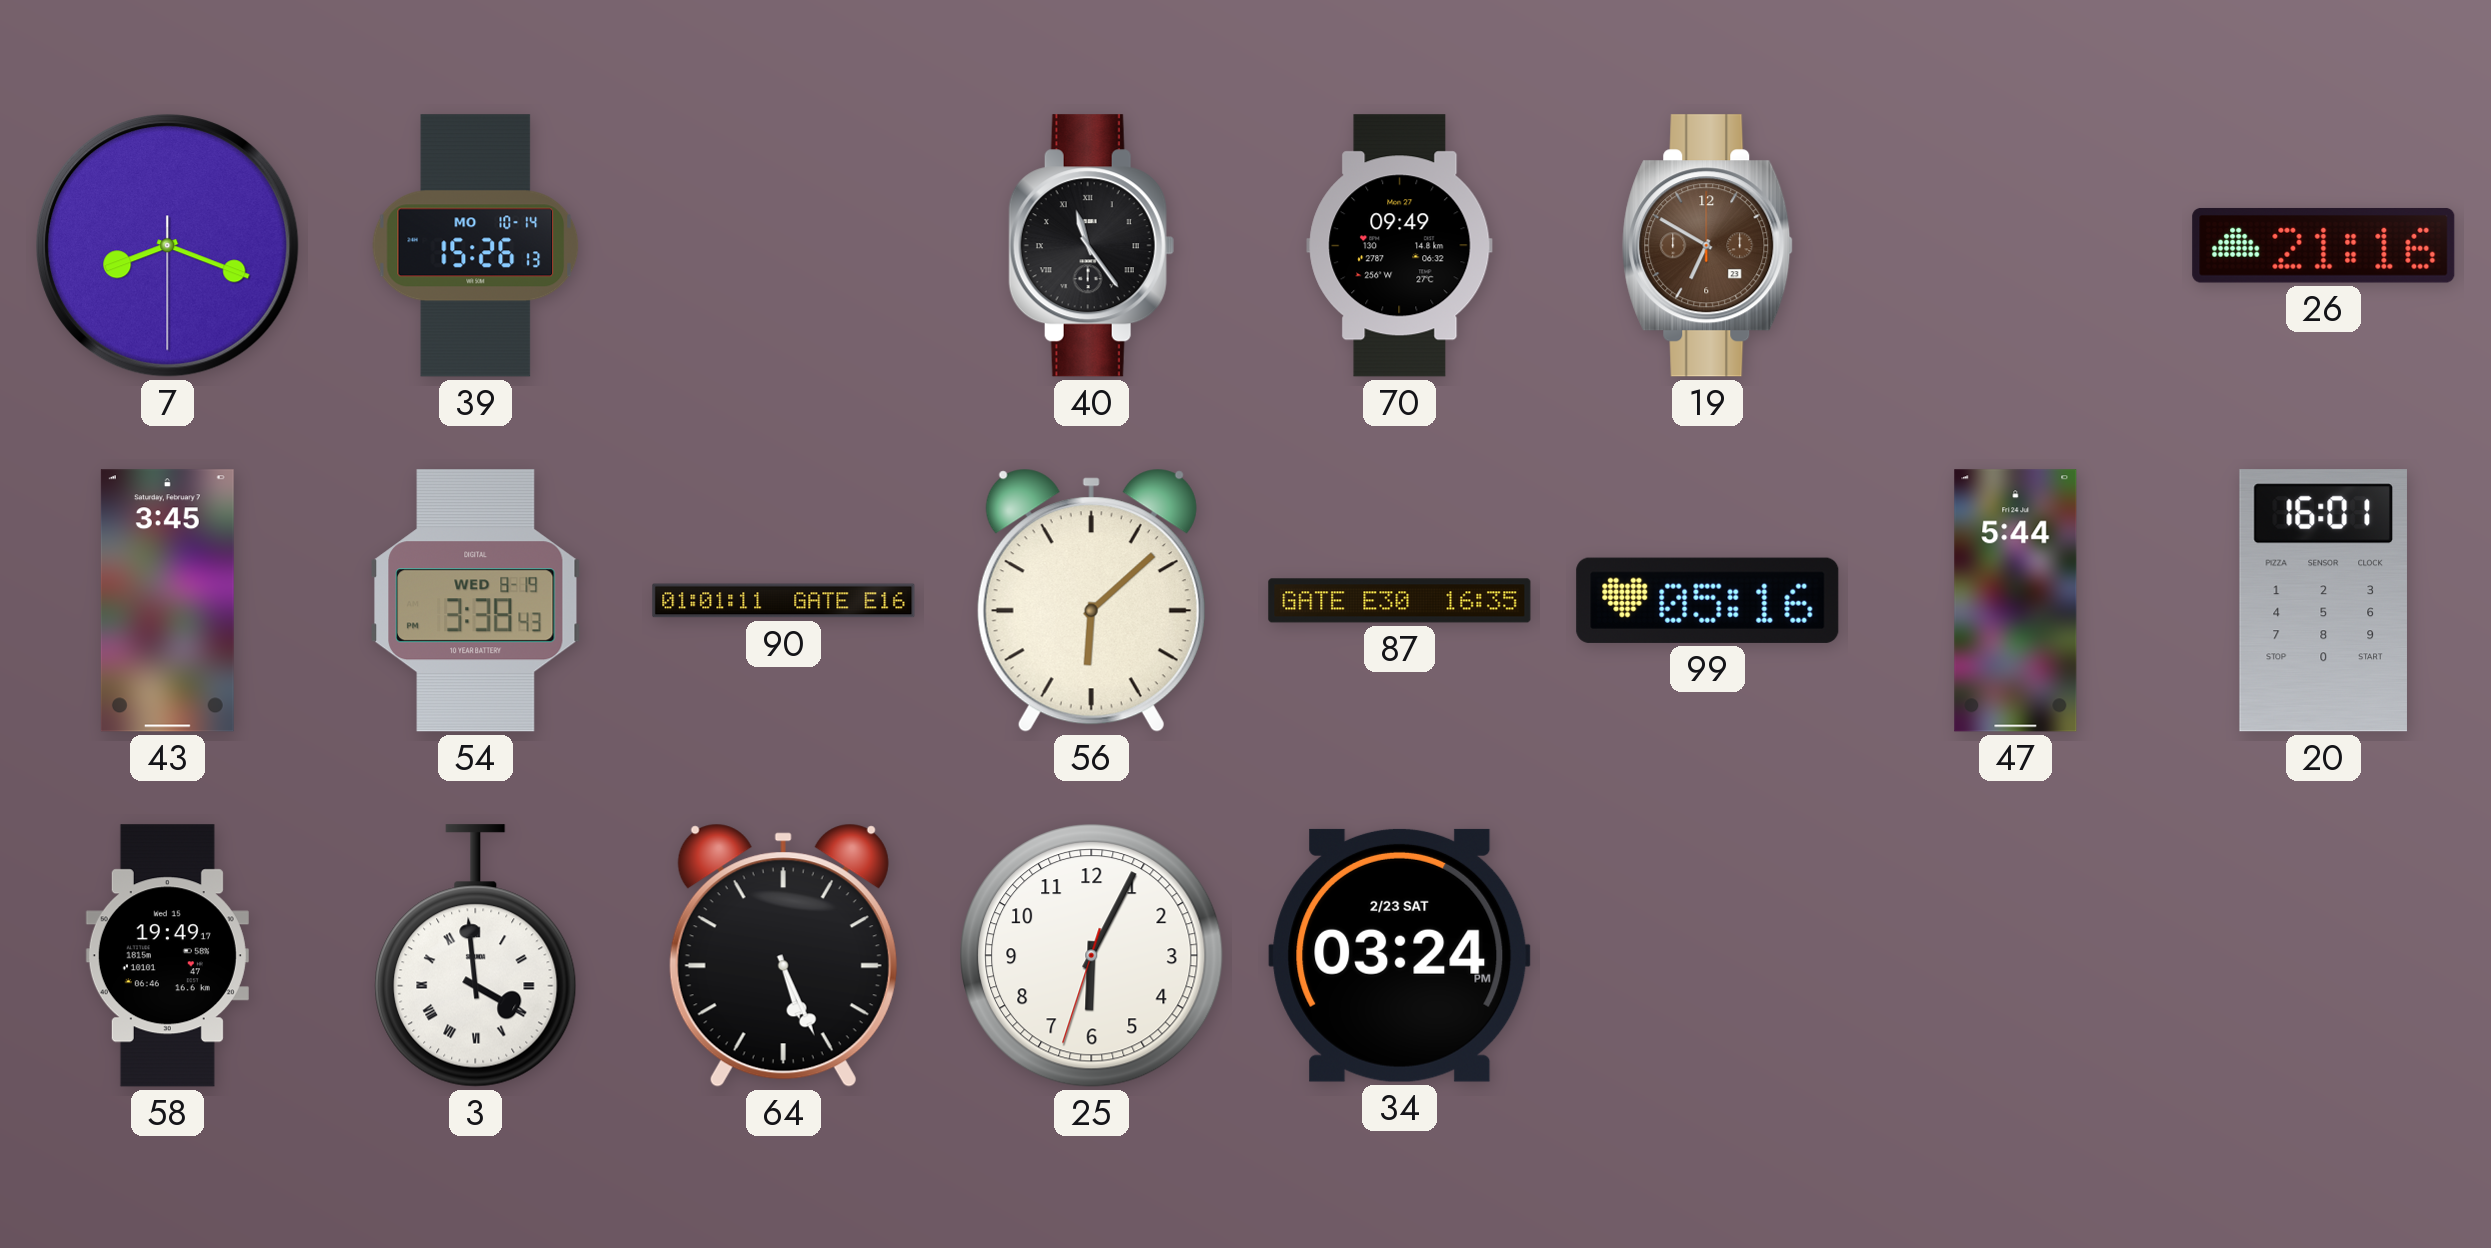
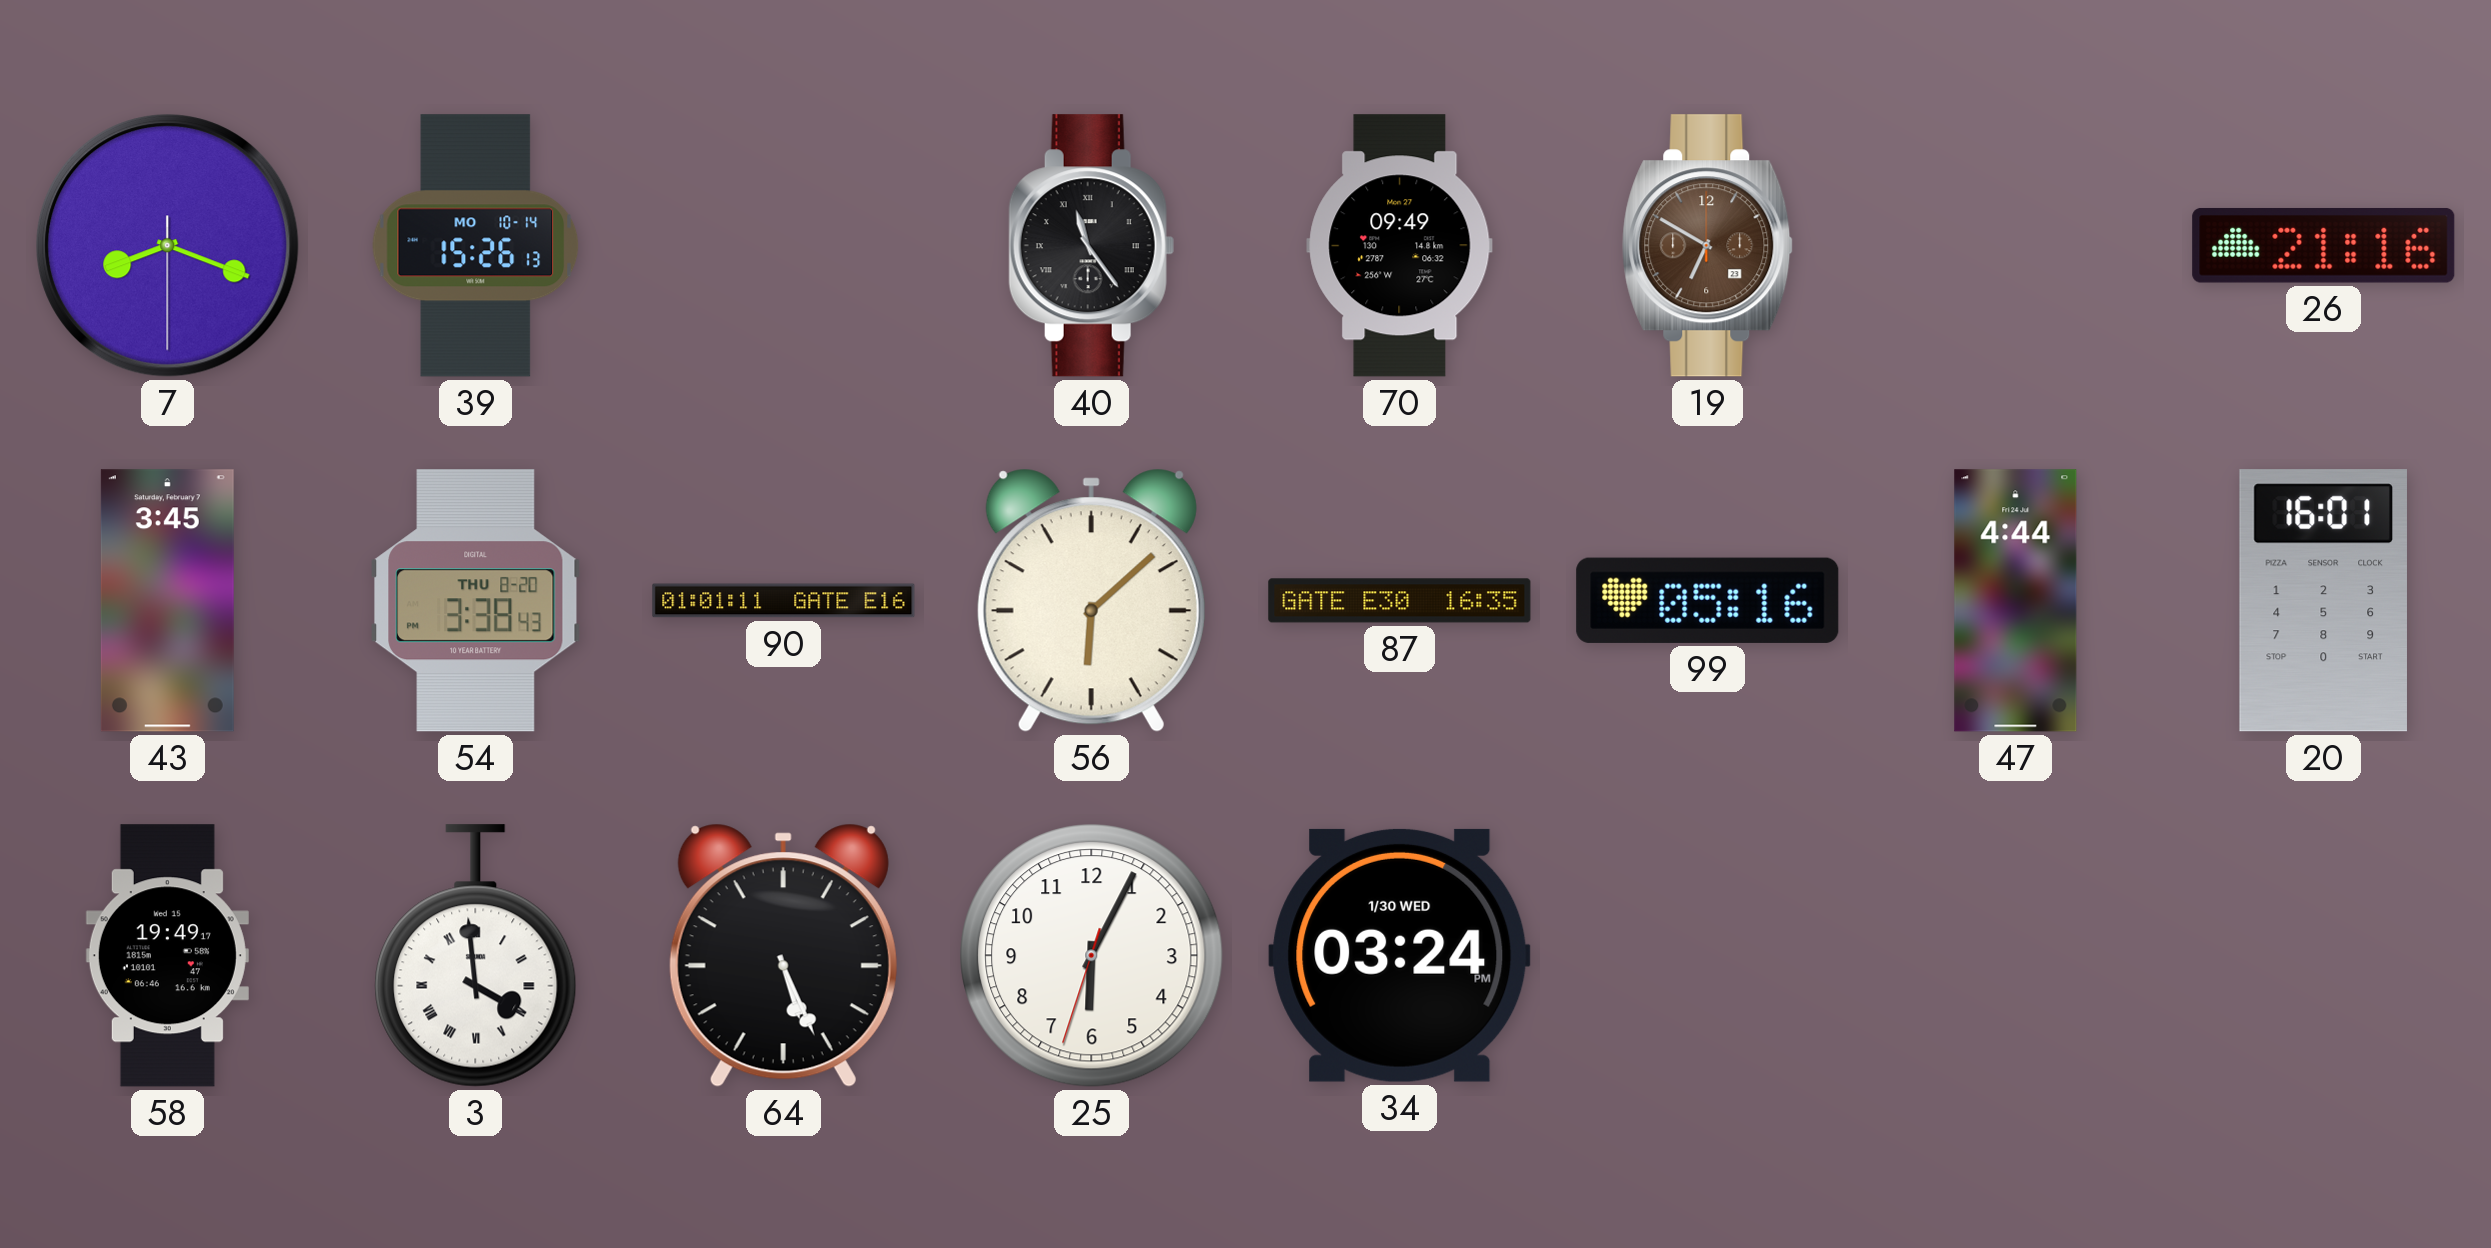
54 date: WED 8-19 -> THU 8-20
47: 5:44 -> 4:44
34 date: 2/23 SAT -> 1/30 WED
